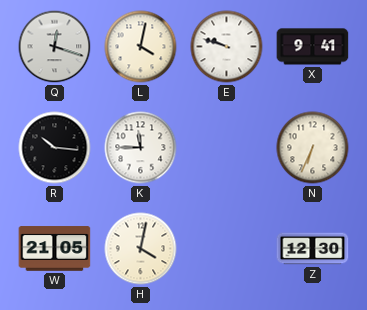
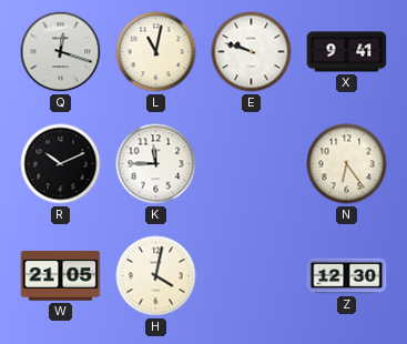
L: 4:02 -> 11:02
R: 10:16 -> 10:11
N: 6:34 -> 6:24
